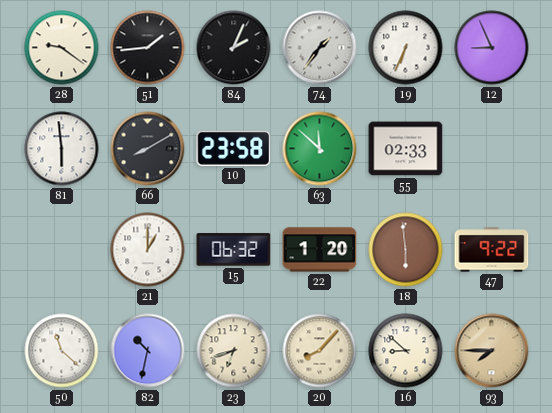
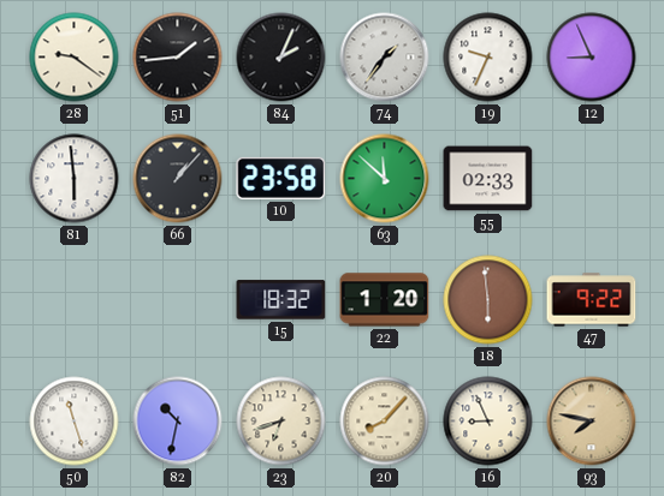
19: 6:34 -> 9:34
66: 8:10 -> 1:07
21: 1:00 -> none
15: 06:32 -> 18:32
50: 11:22 -> 11:27
16: 8:52 -> 8:56
93: 7:45 -> 7:47
